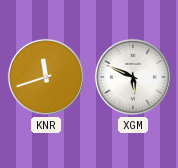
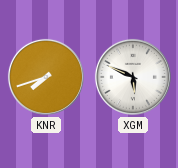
KNR: 11:42 -> 7:42
